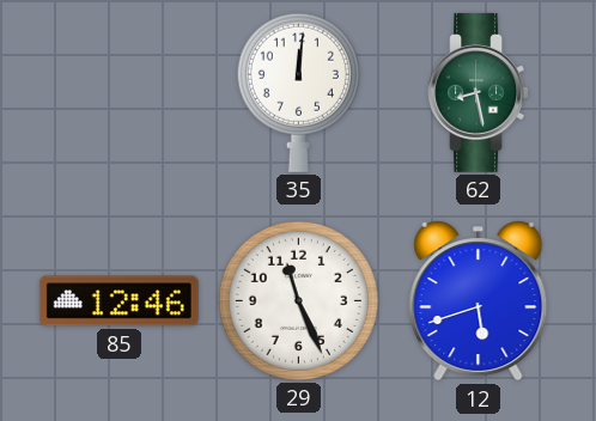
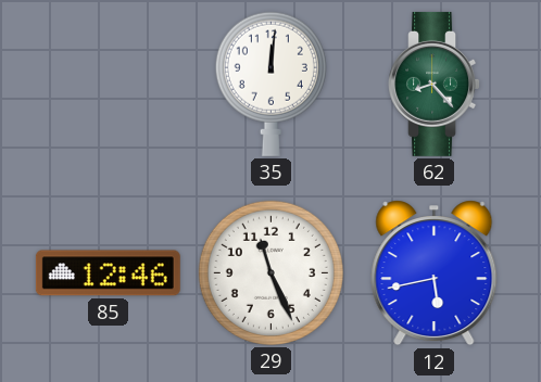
62: 8:28 -> 8:23
12: 5:42 -> 5:43
